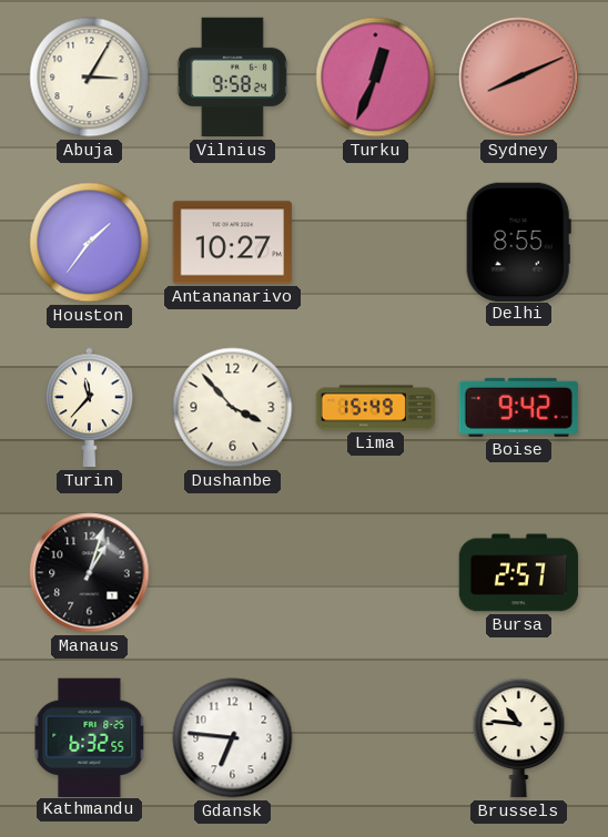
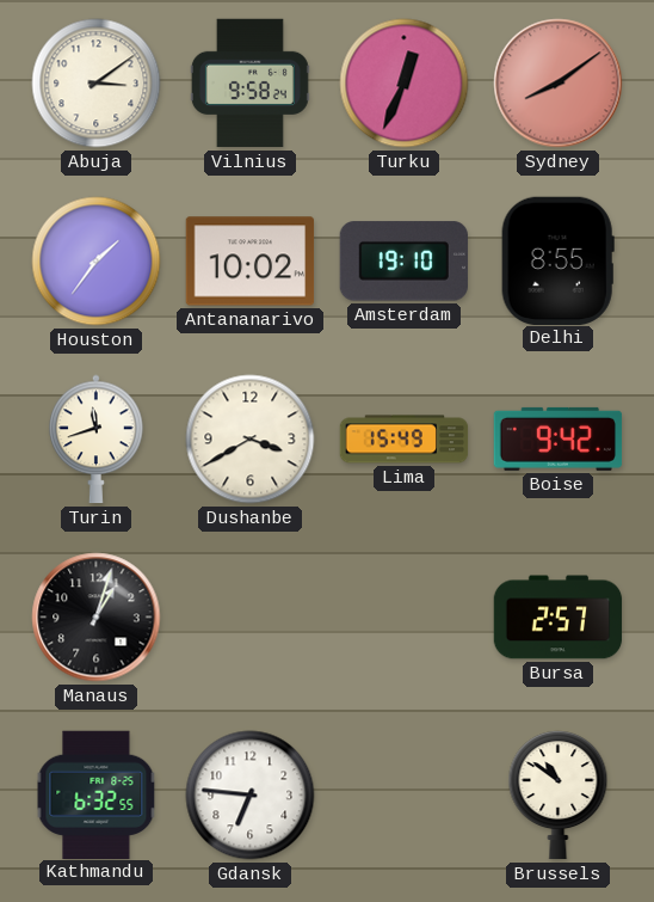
Abuja: 3:05 -> 3:09
Sydney: 8:11 -> 8:09
Antananarivo: 10:27 -> 10:02
Amsterdam: none -> 19:10
Turin: 11:37 -> 11:42
Dushanbe: 3:53 -> 3:40
Brussels: 10:46 -> 10:51
